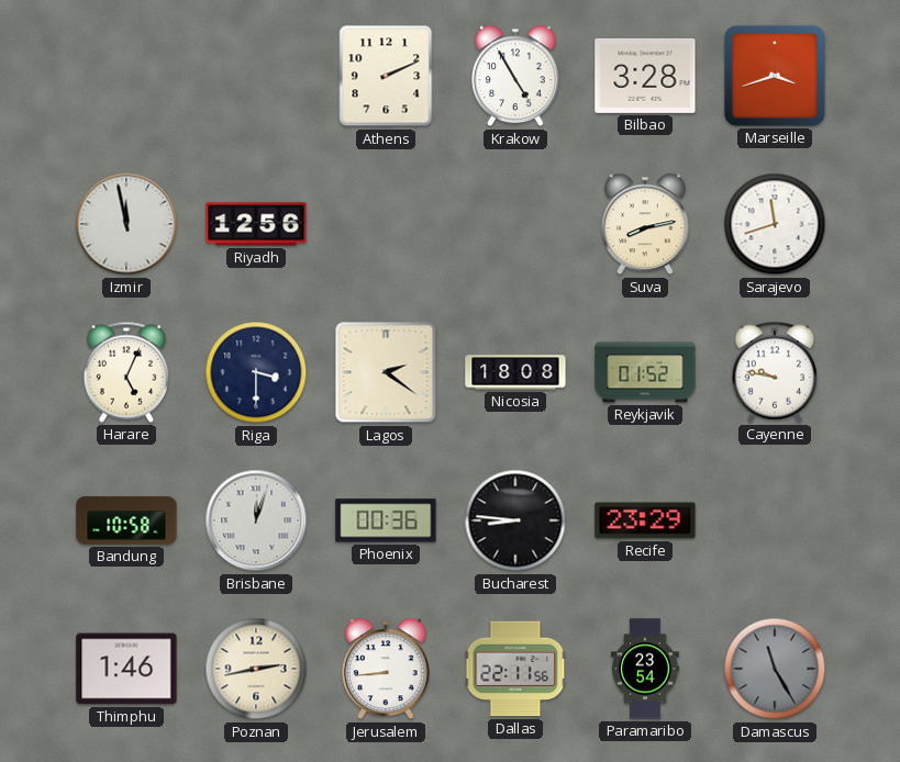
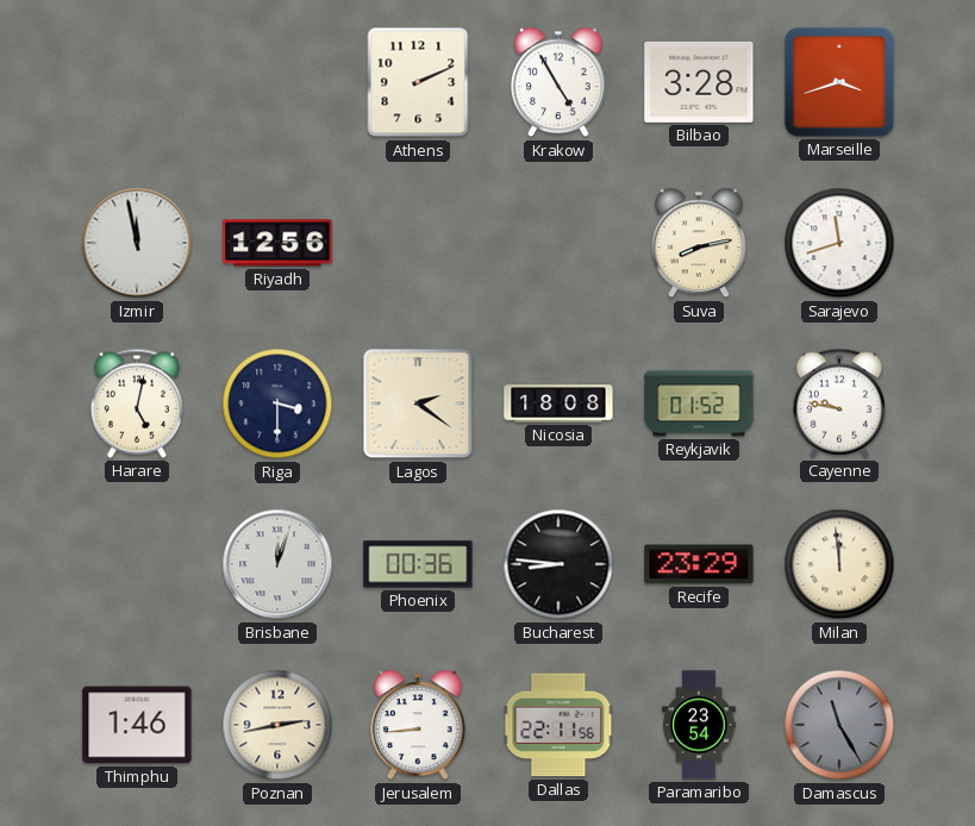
Harare: 5:04 -> 5:02
Bandung: 10:58 -> none
Milan: none -> 11:59
